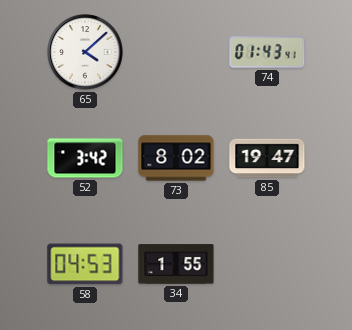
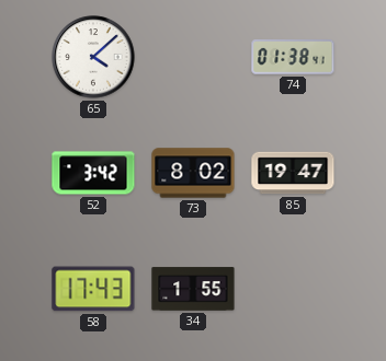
74: 01:43 -> 01:38
58: 04:53 -> 17:43
